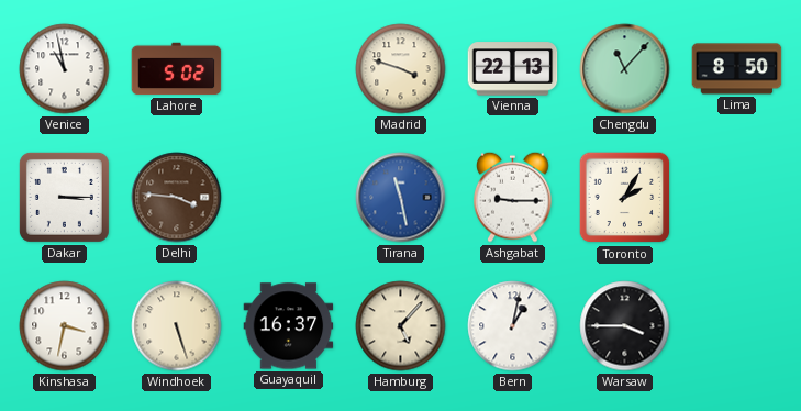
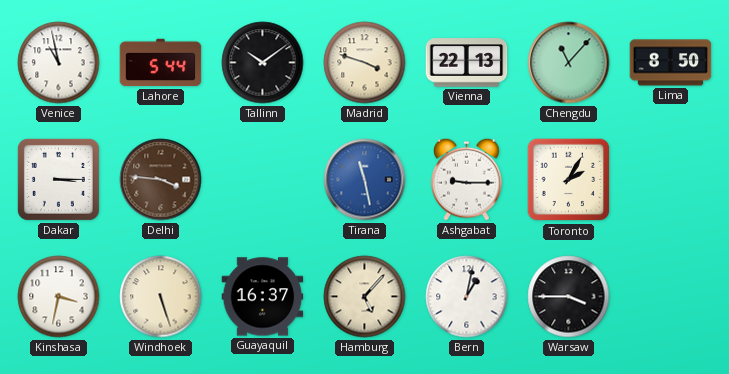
Lahore: 5:02 -> 5:44
Tallinn: none -> 10:09
